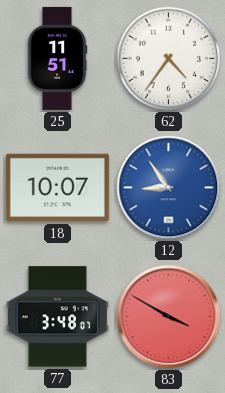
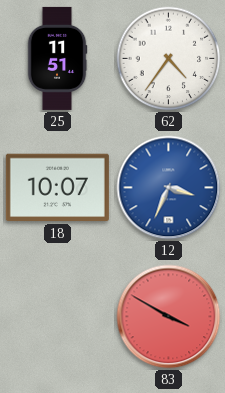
12: 8:54 -> 3:34
77: 3:48 -> none
